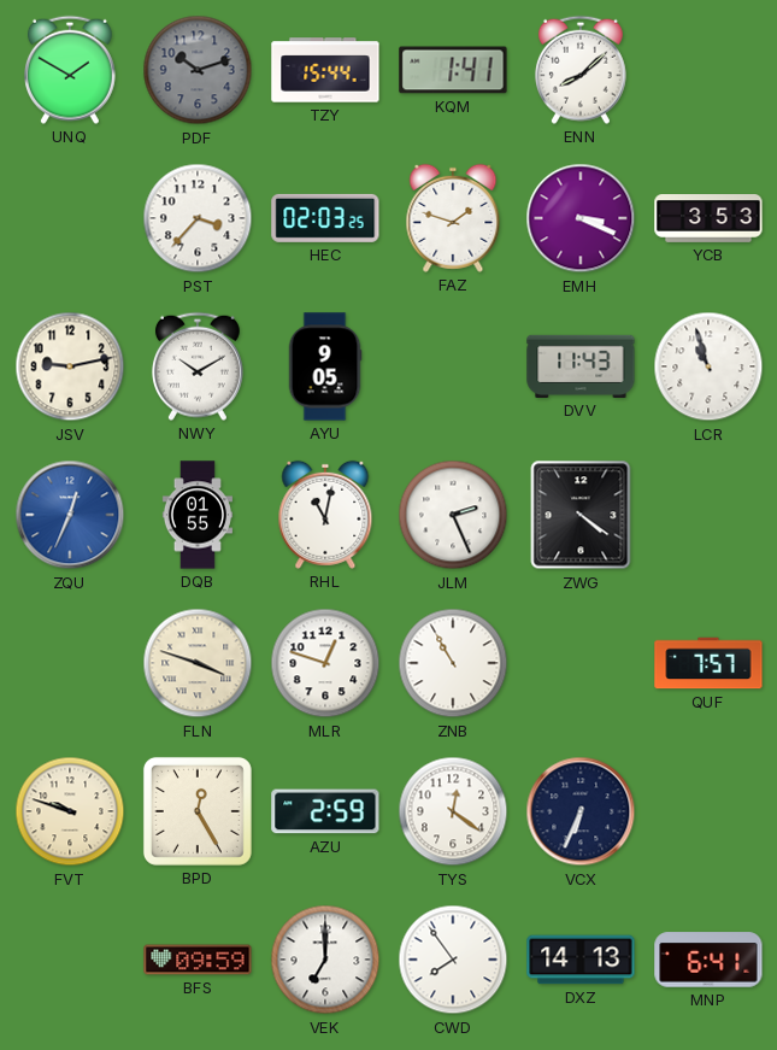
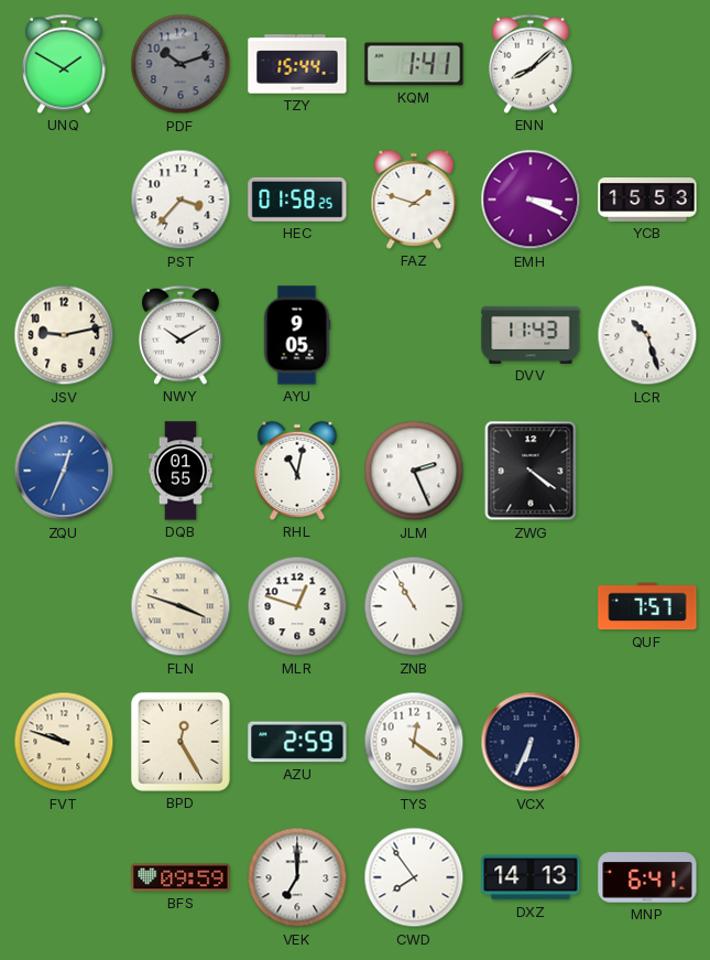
HEC: 02:03 -> 01:58
YCB: 3:53 -> 15:53
LCR: 10:57 -> 10:27
